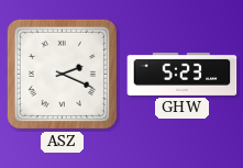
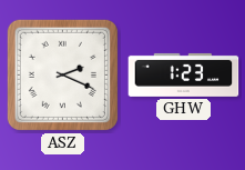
GHW: 5:23 -> 1:23
